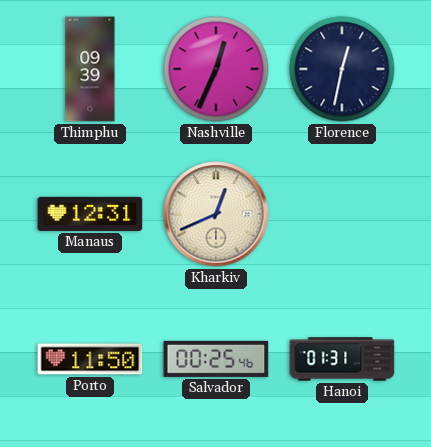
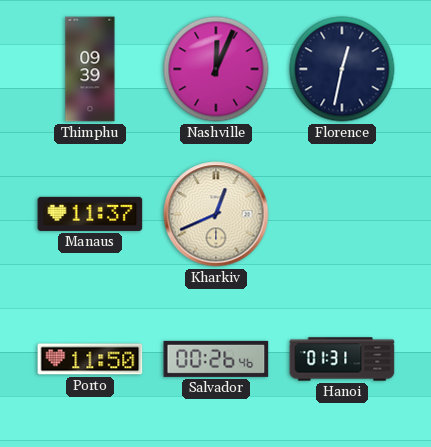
Nashville: 12:34 -> 12:04
Manaus: 12:31 -> 11:37
Salvador: 00:25 -> 00:26
